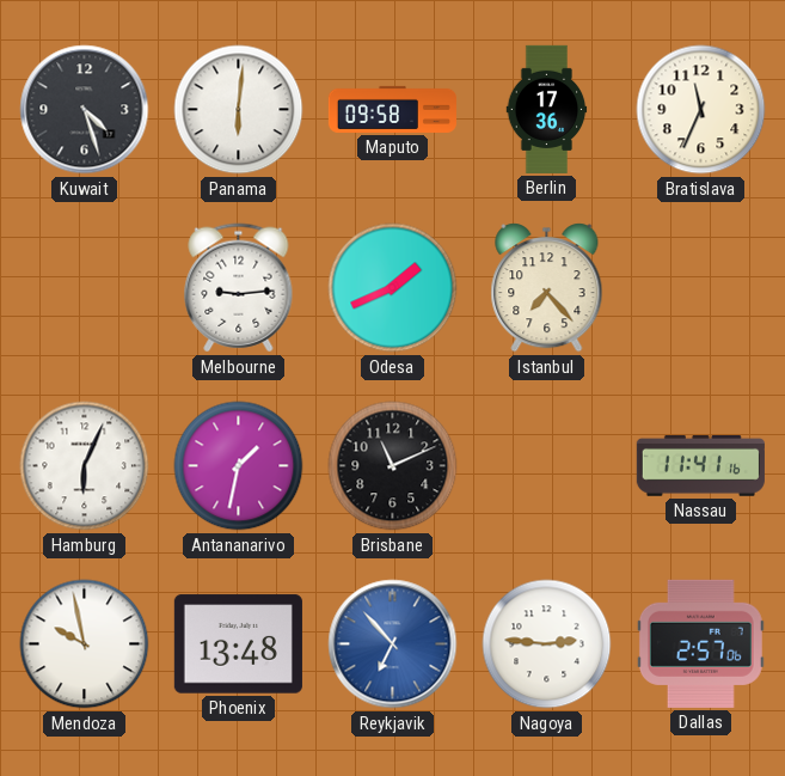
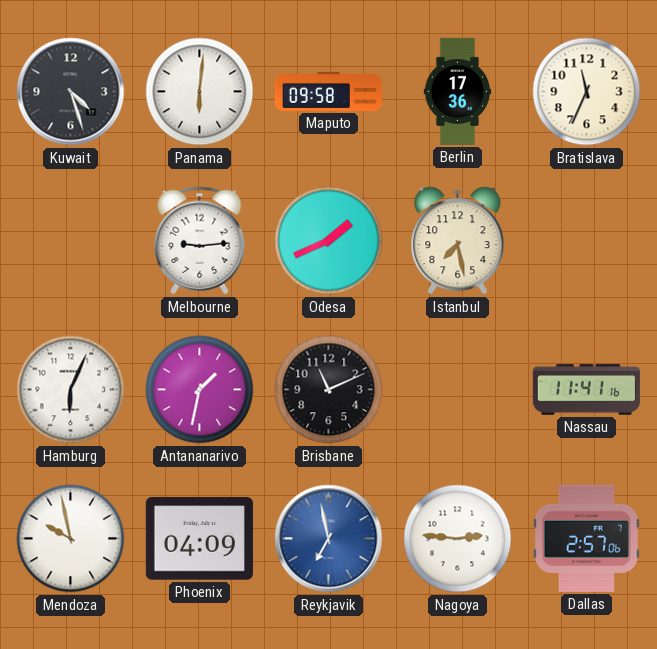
Istanbul: 7:23 -> 7:28
Phoenix: 13:48 -> 04:09
Reykjavik: 6:53 -> 6:58
